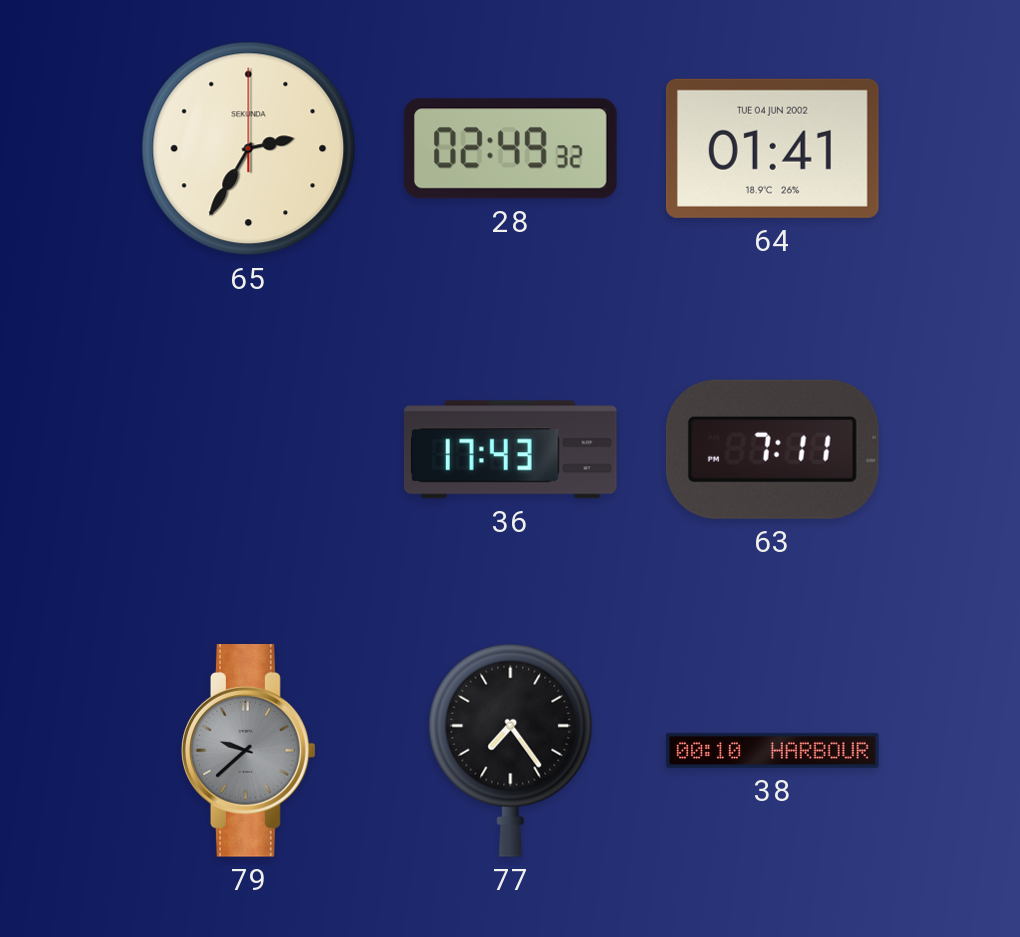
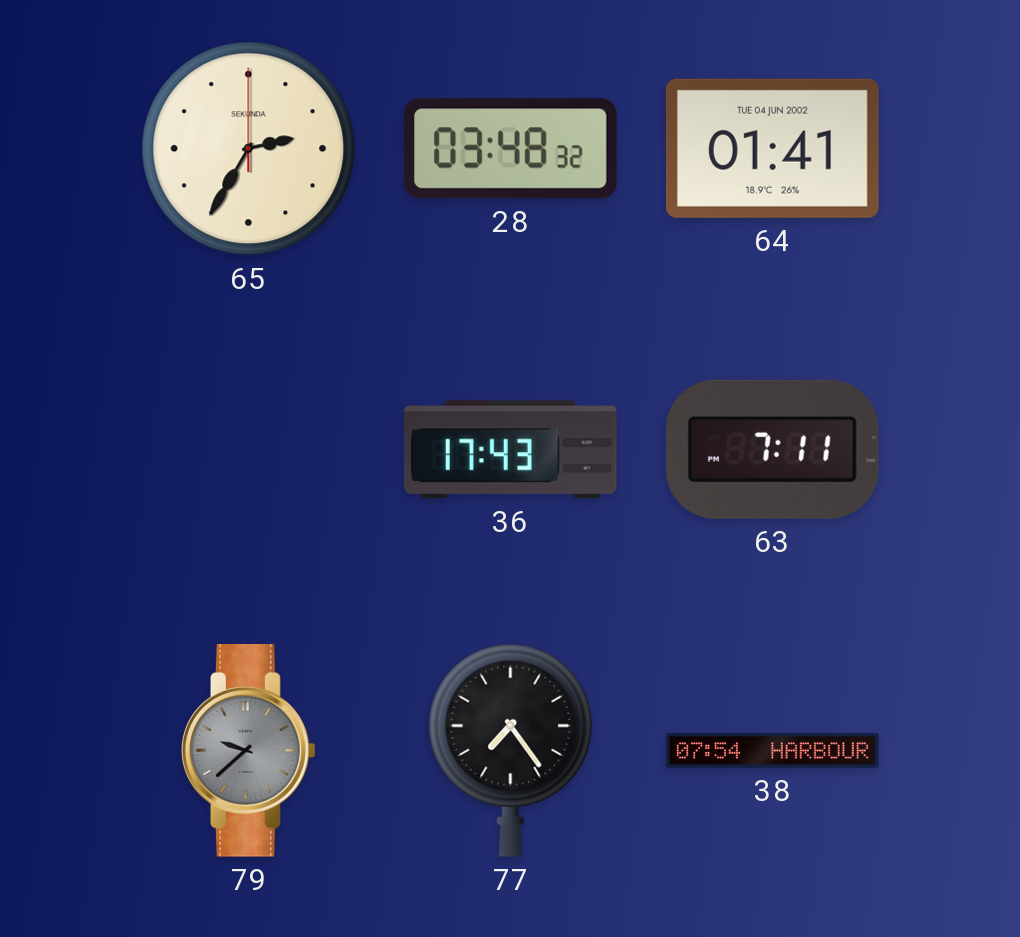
28: 02:49 -> 03:48
38: 00:10 -> 07:54
